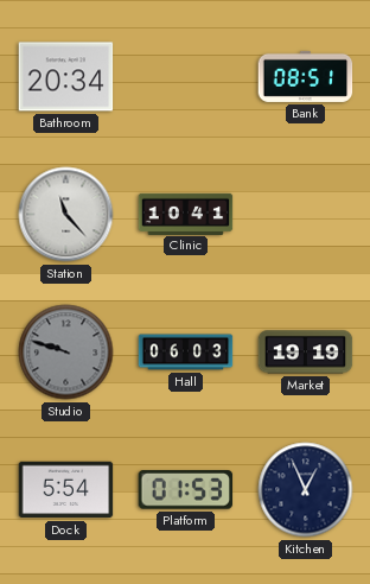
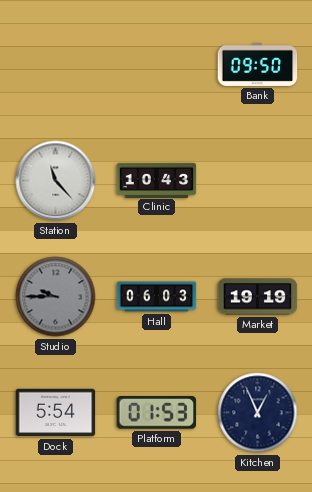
Bathroom: 20:34 -> none
Bank: 08:51 -> 09:50
Clinic: 10:41 -> 10:43
Studio: 9:48 -> 9:45
